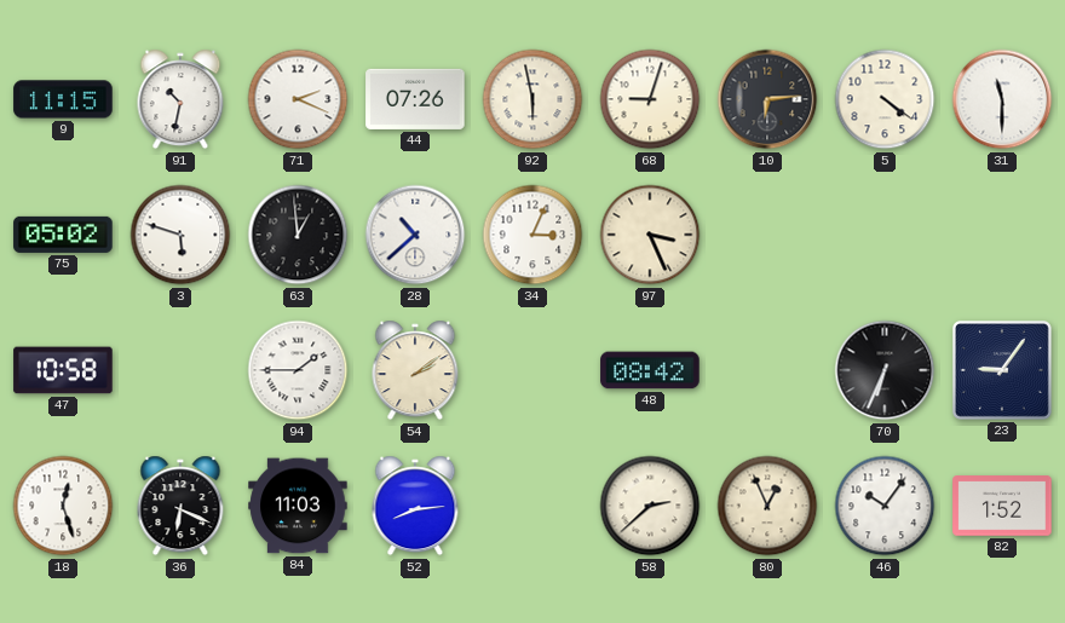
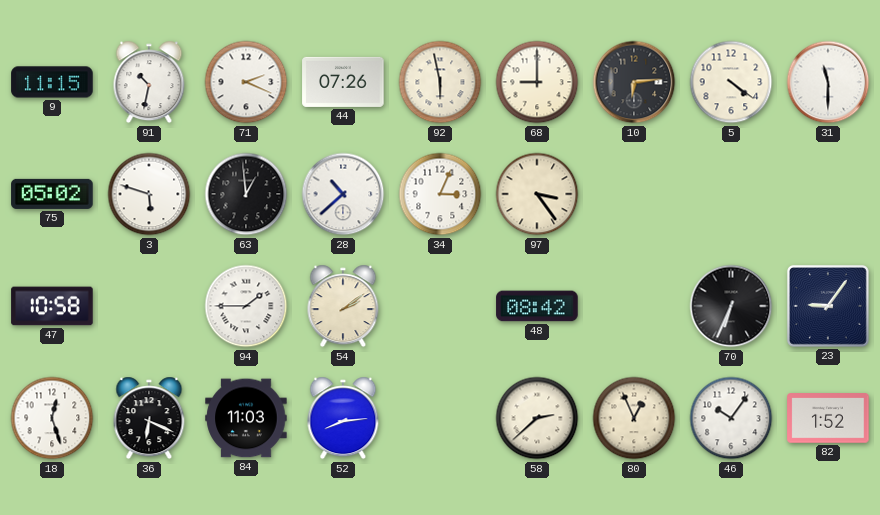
68: 9:03 -> 9:00
97: 3:26 -> 3:24
